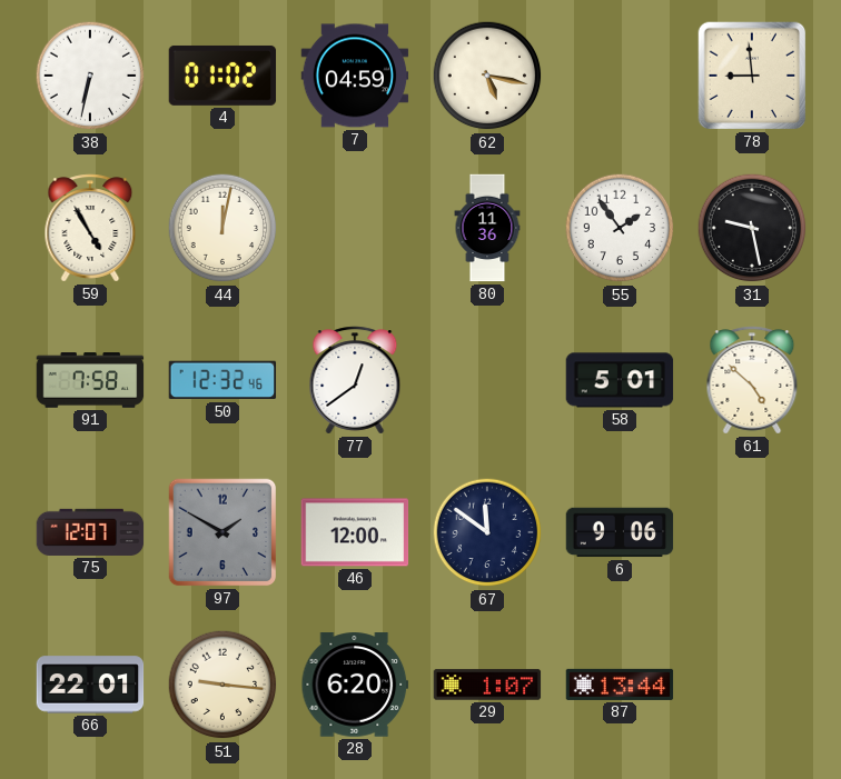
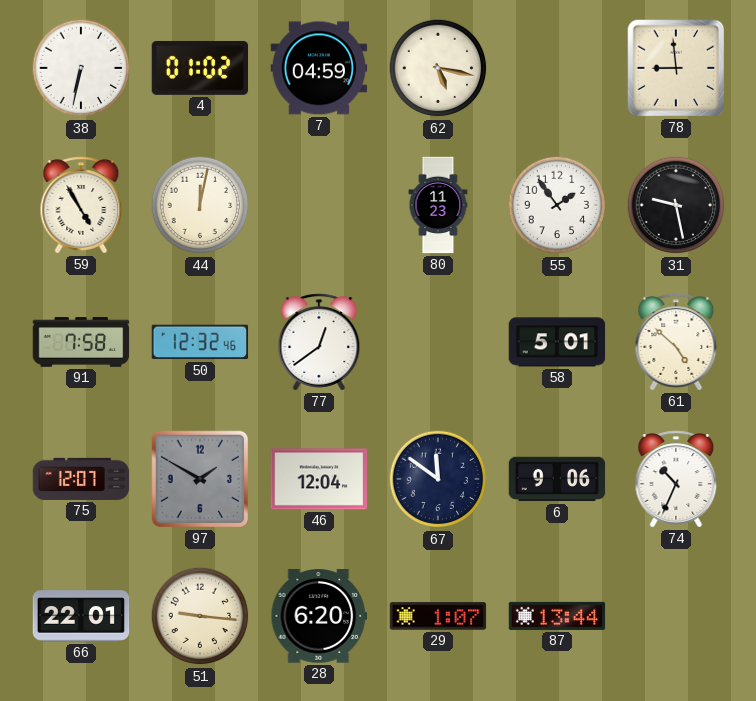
80: 11:36 -> 11:23
46: 12:00 -> 12:04
74: none -> 10:34
